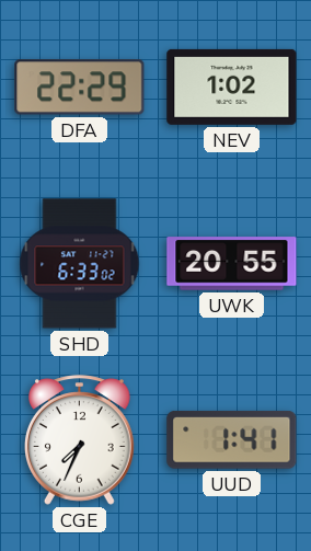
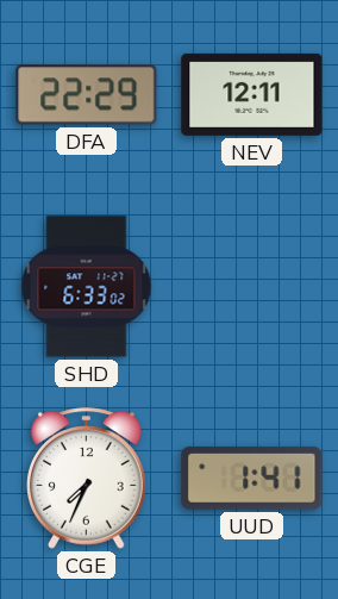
NEV: 1:02 -> 12:11
UWK: 20:55 -> none
